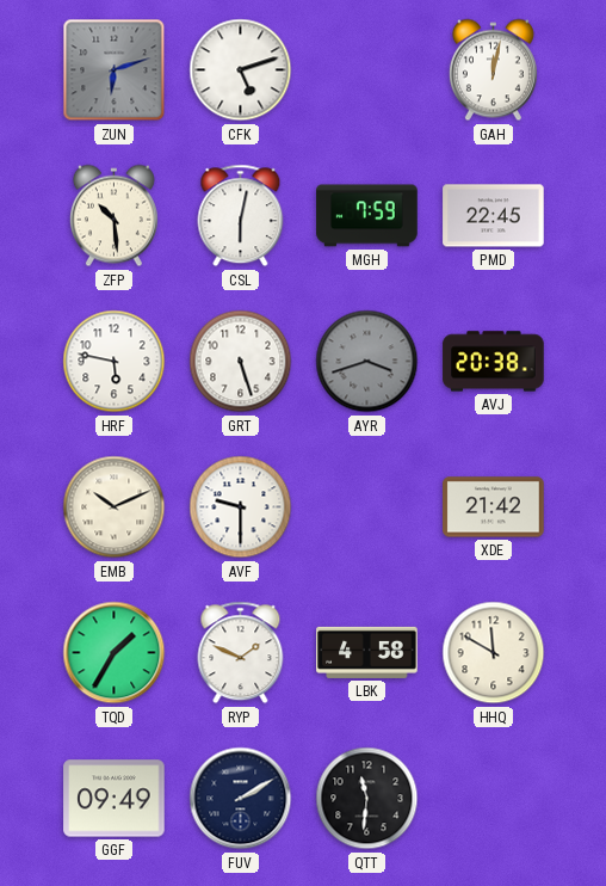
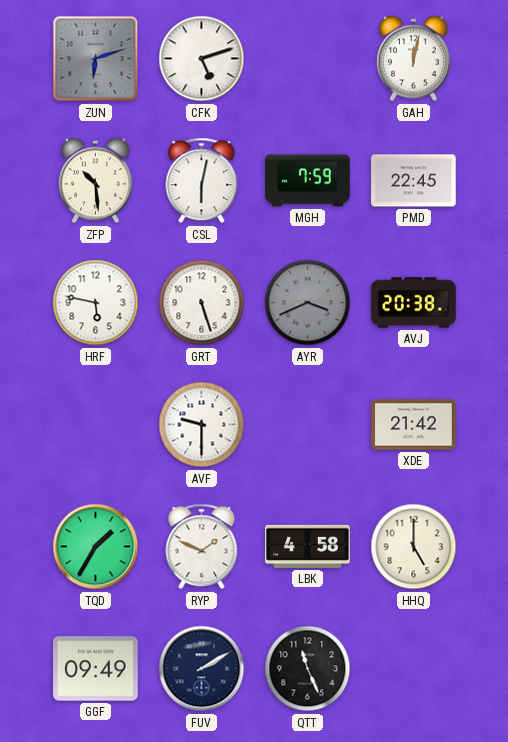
AYR: 3:42 -> 3:41
EMB: 10:11 -> none
HHQ: 11:50 -> 5:00
QTT: 11:31 -> 11:26
